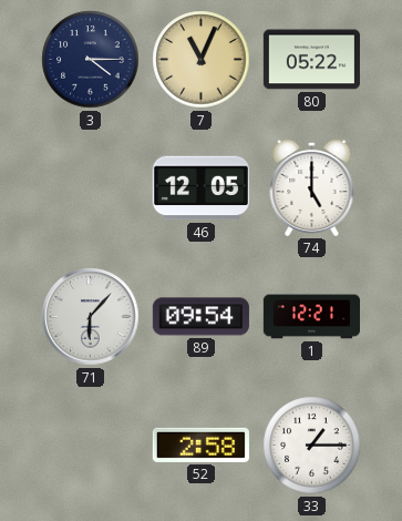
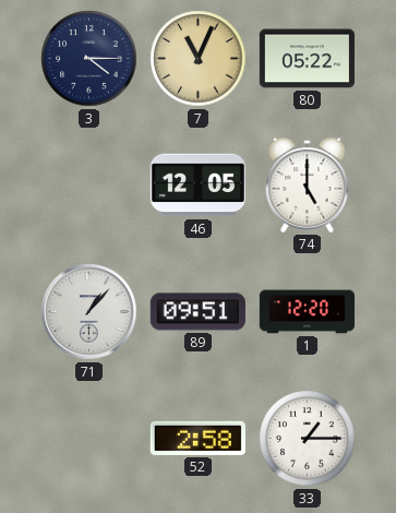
71: 6:07 -> 1:07
89: 09:54 -> 09:51
1: 12:21 -> 12:20
